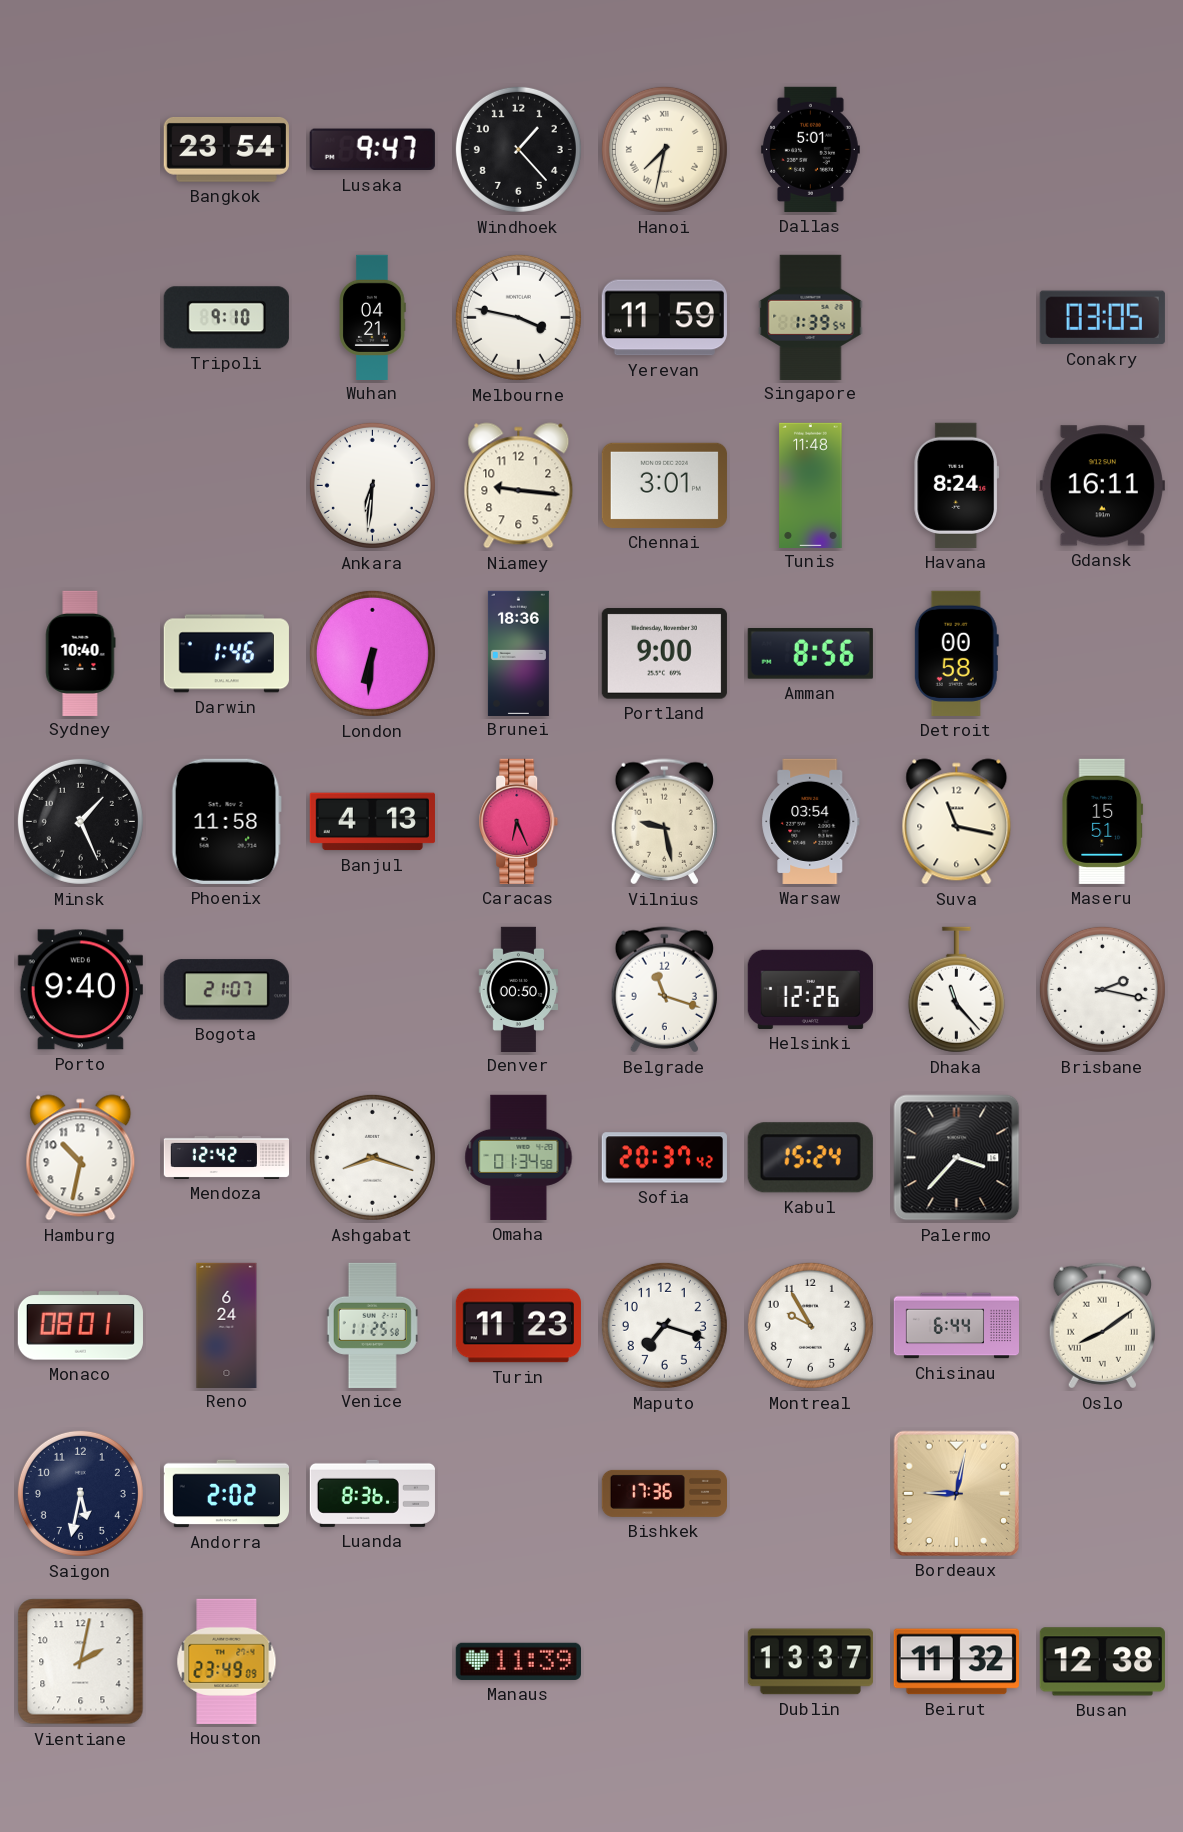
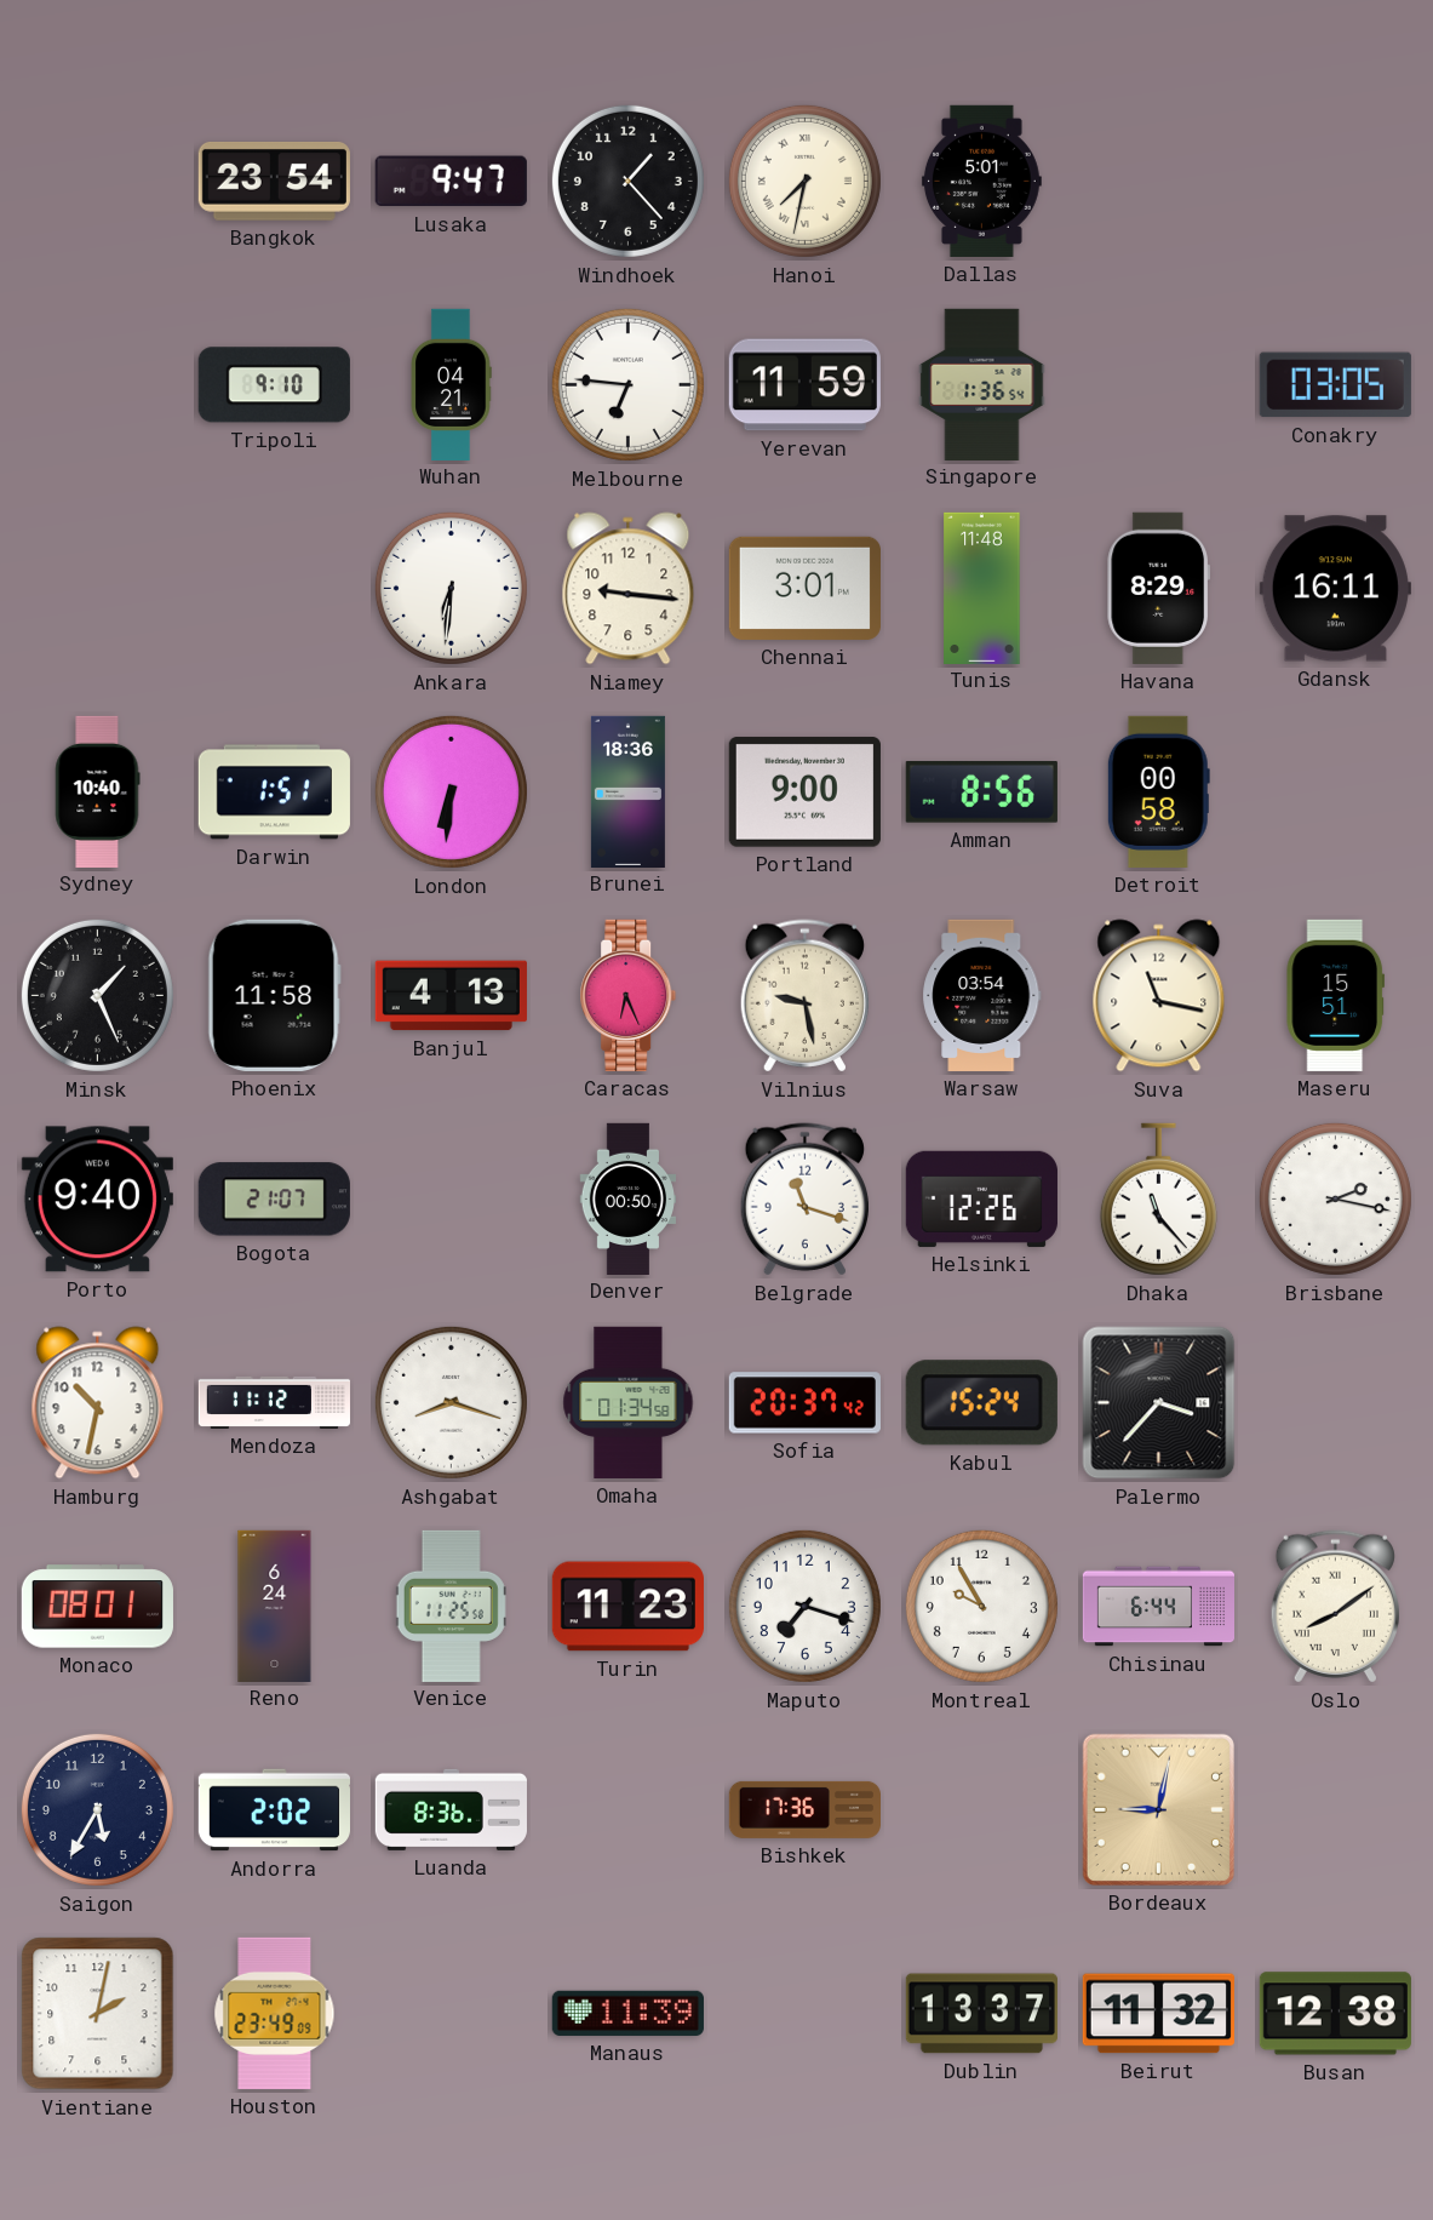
Melbourne: 3:47 -> 6:46
Singapore: 1:39 -> 1:36
Havana: 8:24 -> 8:29
Darwin: 1:46 -> 1:51
Mendoza: 12:42 -> 11:12
Saigon: 5:32 -> 5:35
